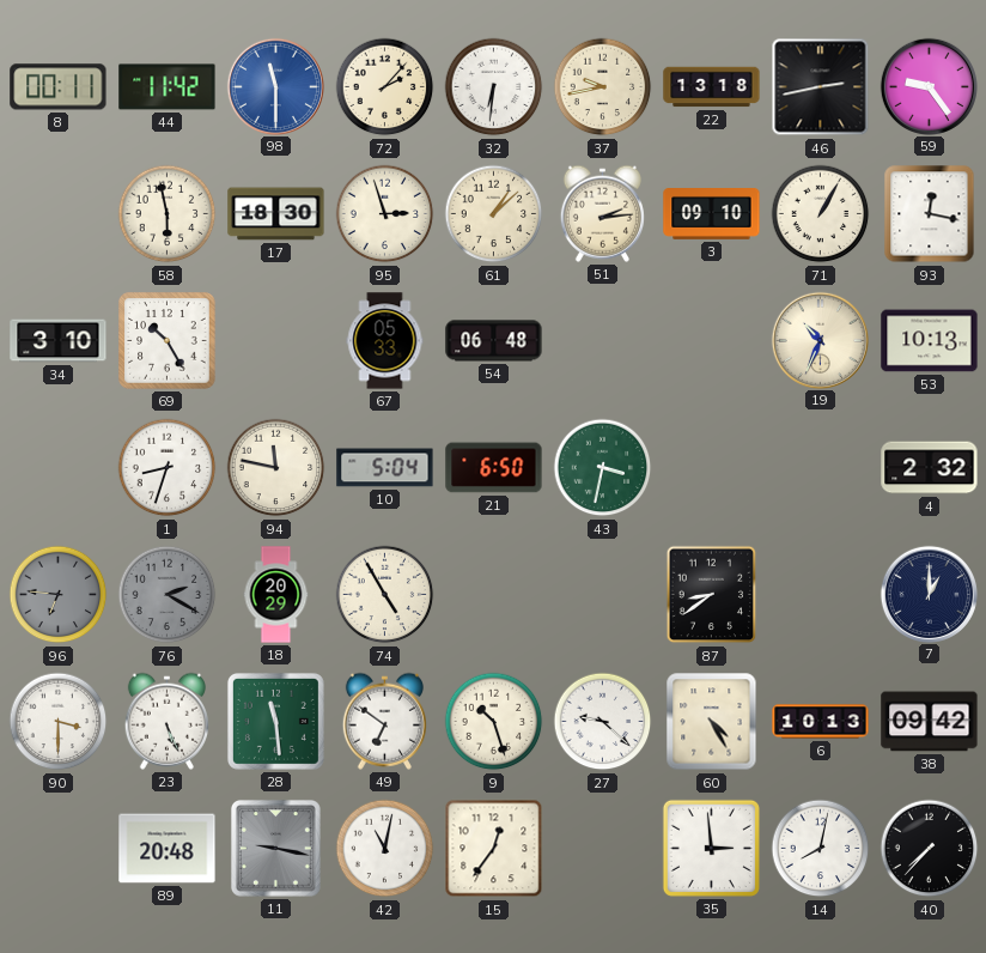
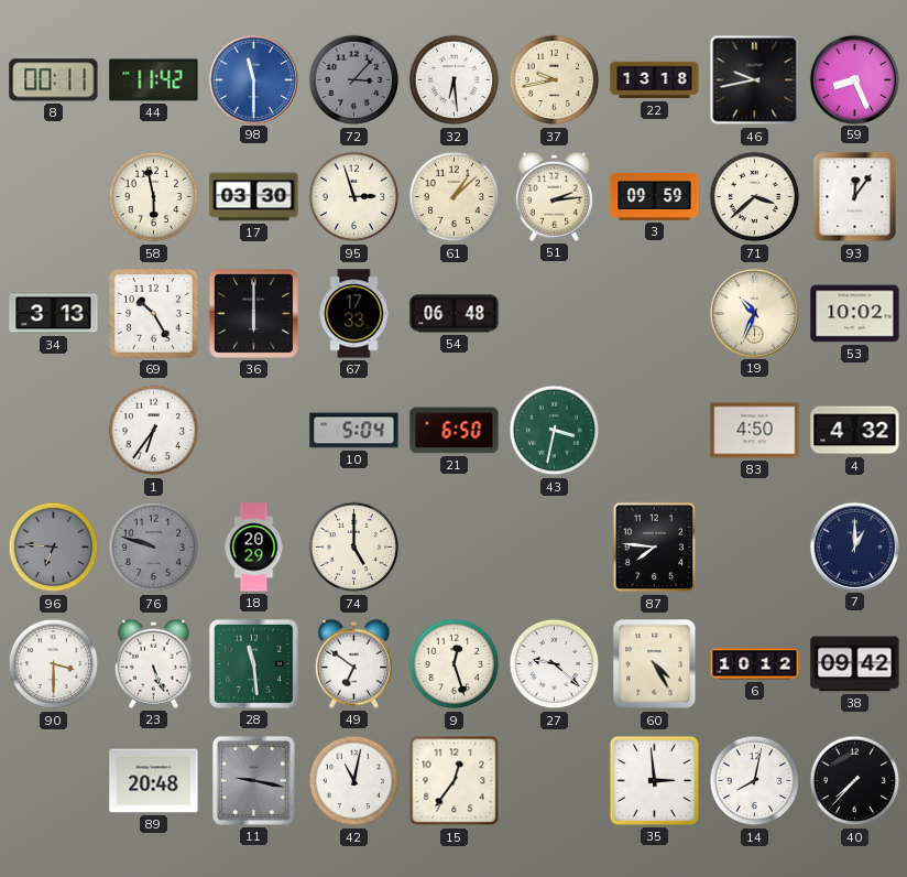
72: 2:07 -> 3:07
72 dial: cream -> grey
32: 6:31 -> 6:29
46: 2:43 -> 9:43
59: 9:24 -> 8:26
17: 18:30 -> 03:30
3: 09:10 -> 09:59
71: 1:05 -> 3:38
93: 12:17 -> 12:06
34: 3:10 -> 3:13
36: none -> 6:00
67: 05:33 -> 17:33
53: 10:13 -> 10:02
1: 8:33 -> 6:36
94: 11:47 -> none
83: none -> 4:50
4: 2:32 -> 4:32
76: 2:20 -> 9:48
74: 4:55 -> 5:00
87: 8:39 -> 7:46
9: 10:27 -> 12:27
6: 10:13 -> 10:12
